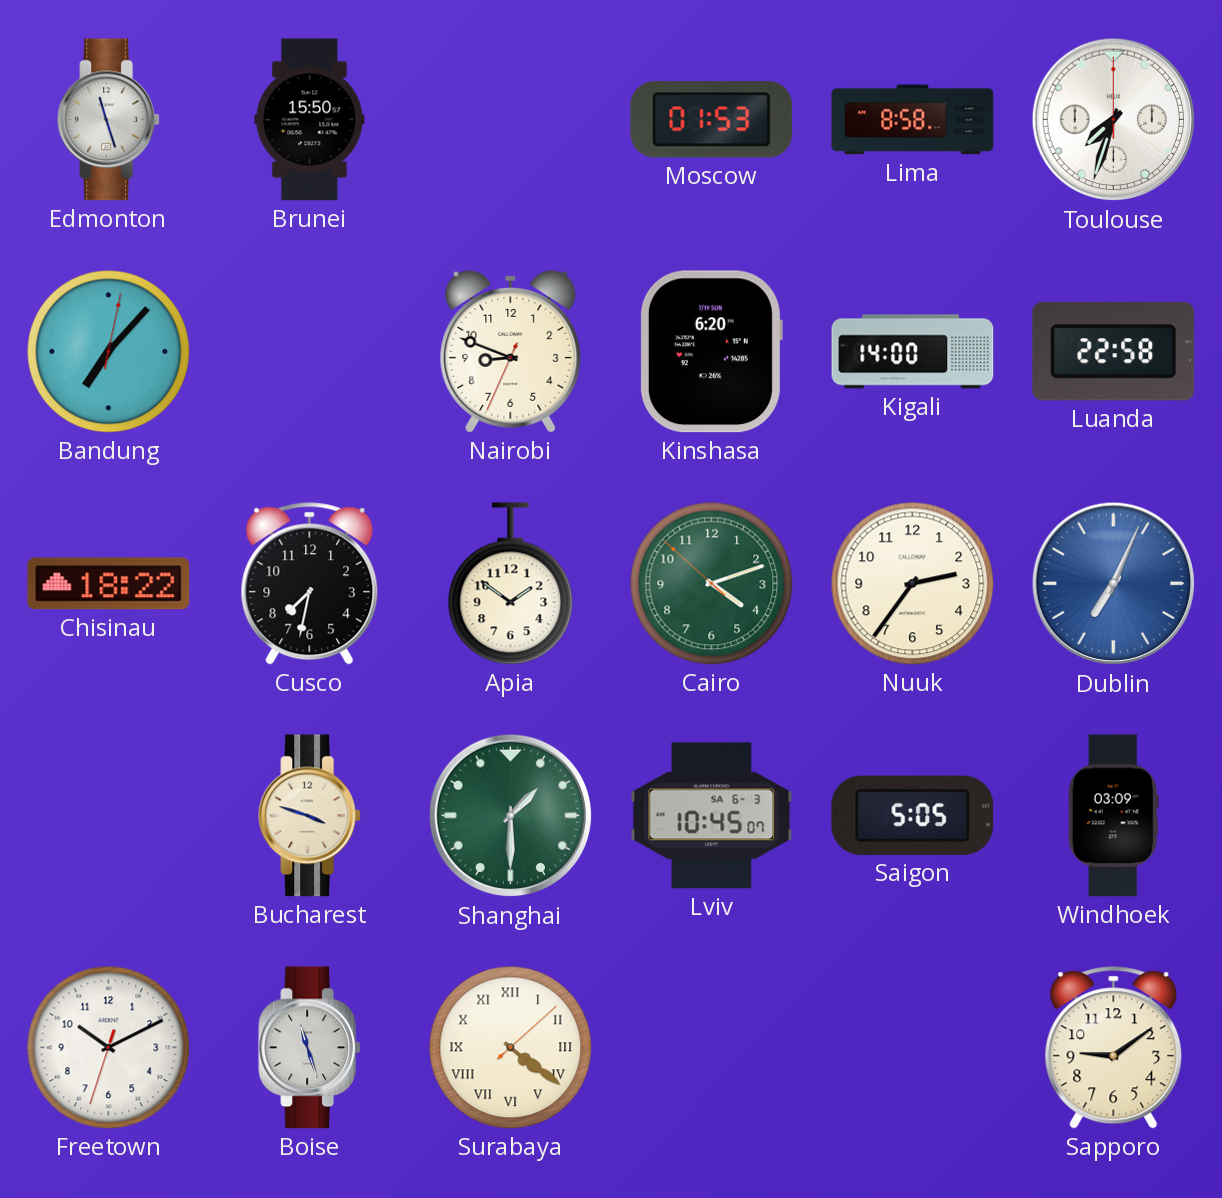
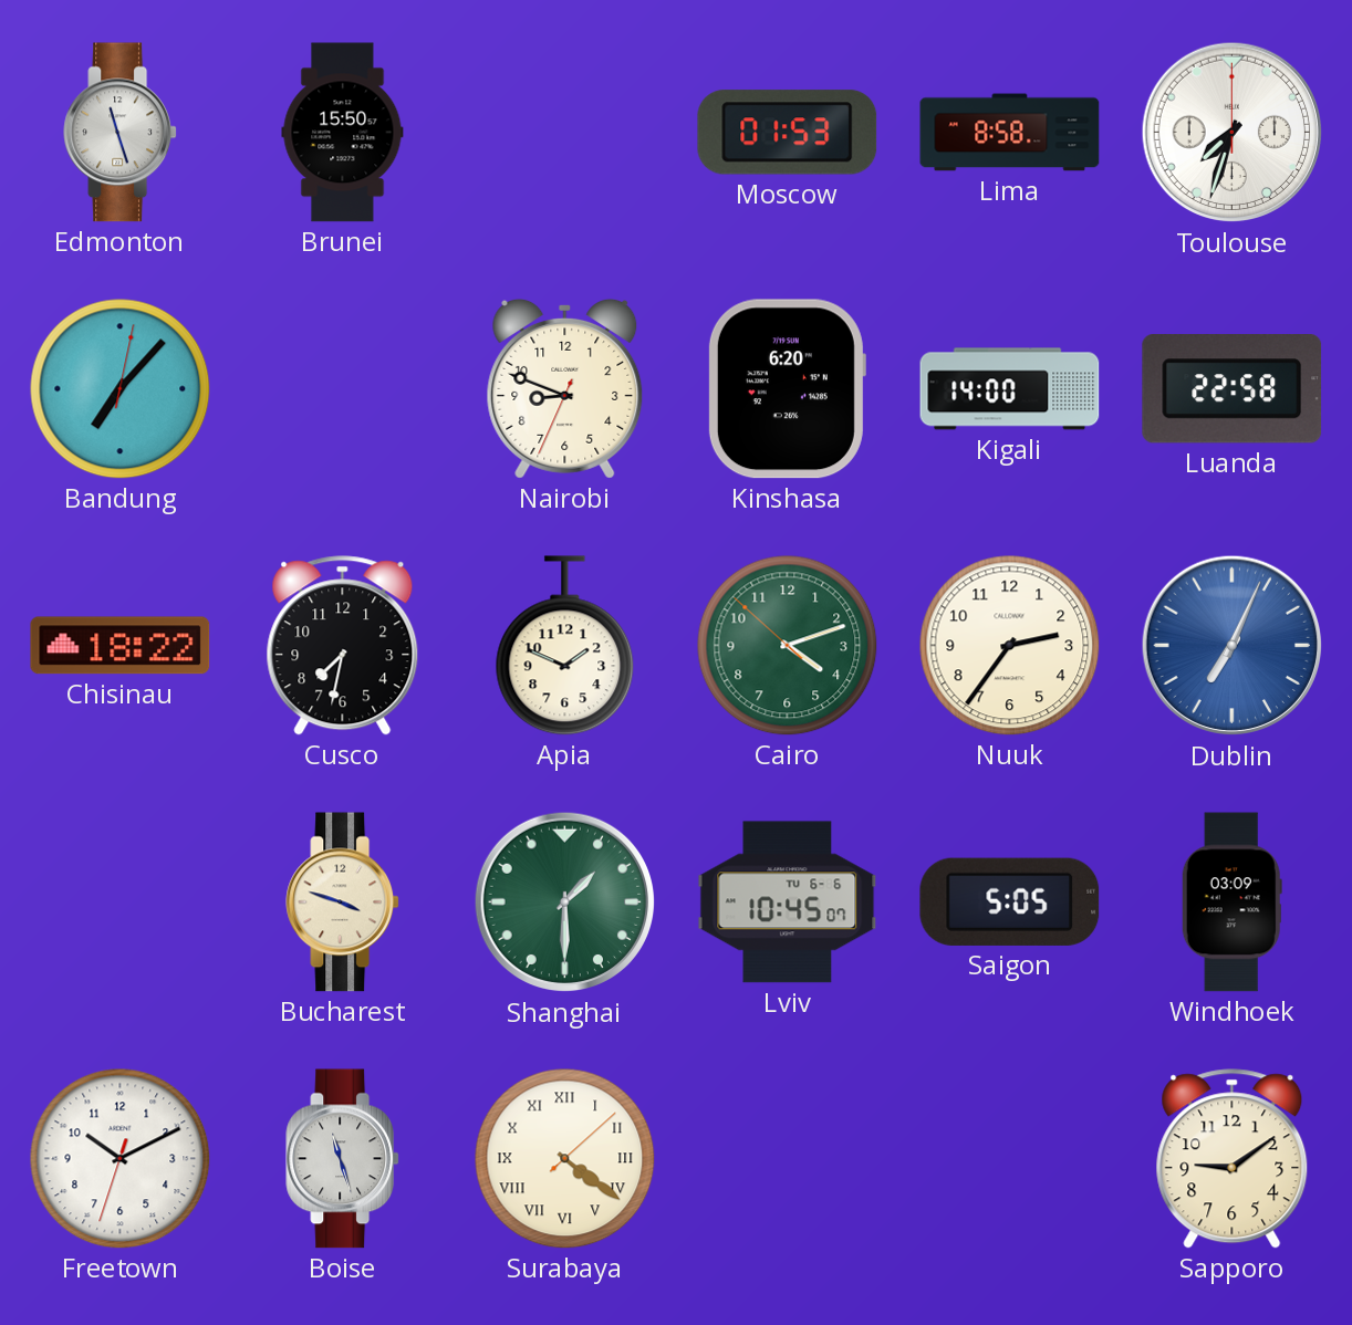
Apia: 1:51 -> 1:49
Lviv date: SA 6-3 -> TU 6-6
